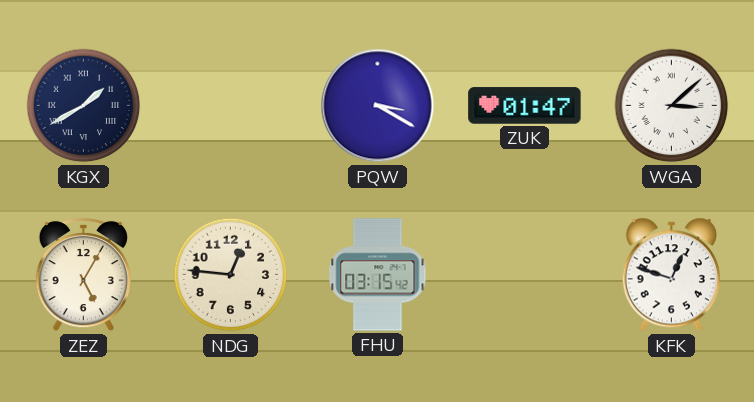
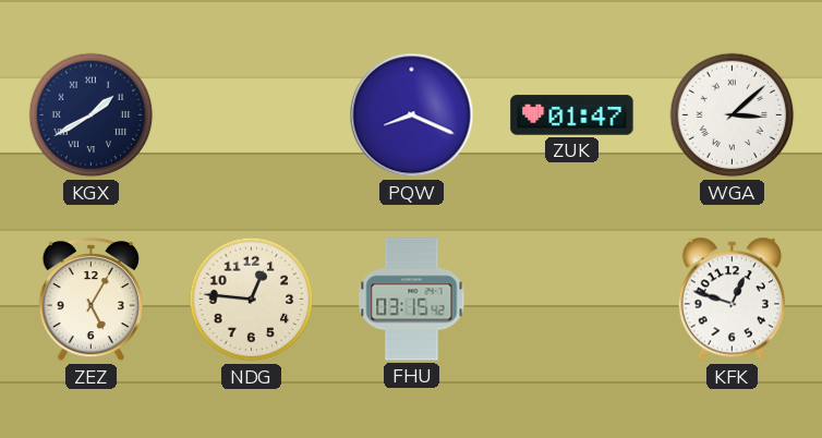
PQW: 3:20 -> 8:19
